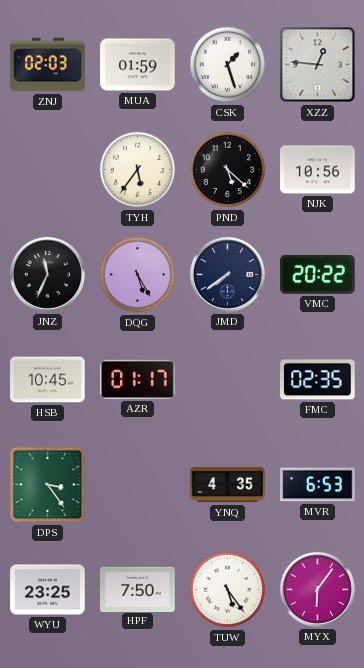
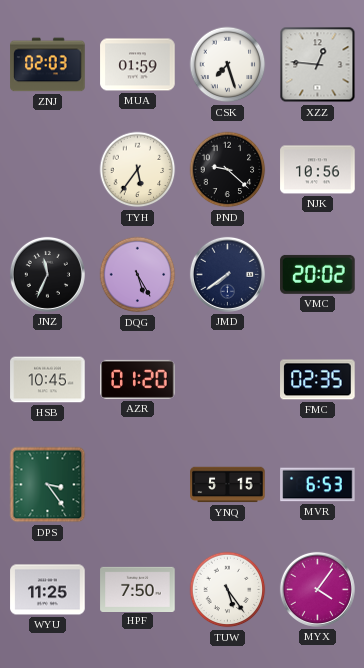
CSK: 1:27 -> 7:27
PND: 5:22 -> 9:22
VMC: 20:22 -> 20:02
AZR: 01:17 -> 01:20
YNQ: 4:35 -> 5:15
WYU: 23:25 -> 11:25
MYX: 6:06 -> 4:06
